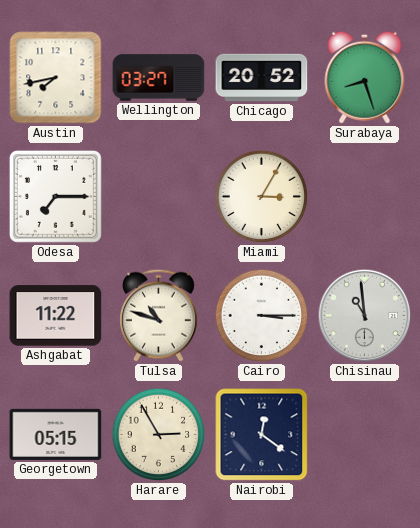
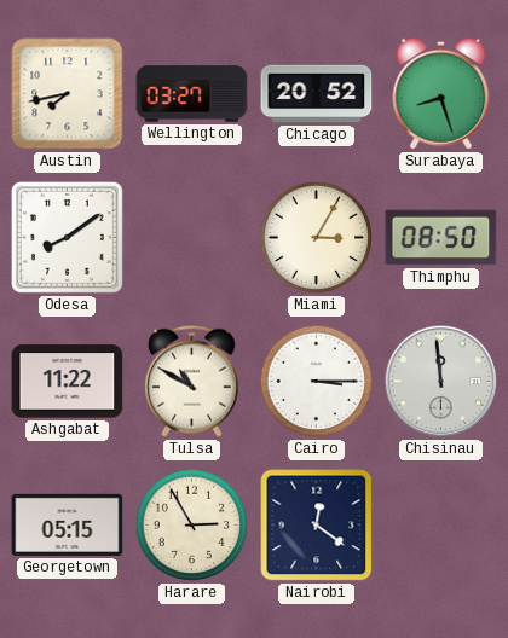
Odesa: 7:15 -> 8:09
Thimphu: none -> 08:50
Tulsa: 10:48 -> 10:50
Chisinau: 10:59 -> 11:59
